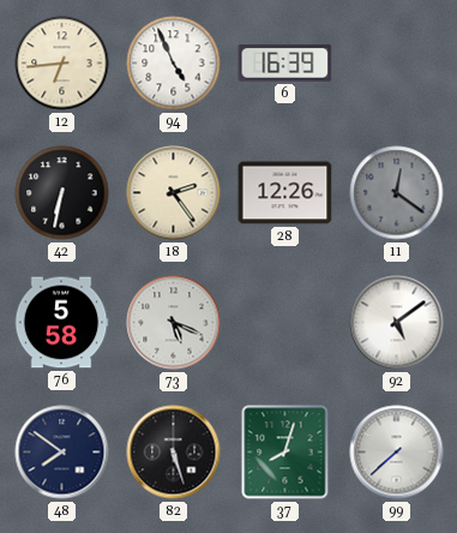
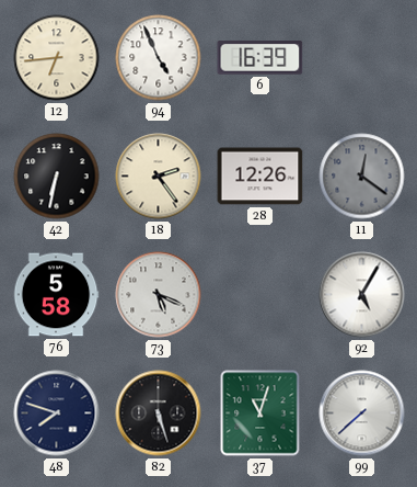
92: 5:09 -> 5:05
48: 7:51 -> 7:48
37: 8:03 -> 11:03
